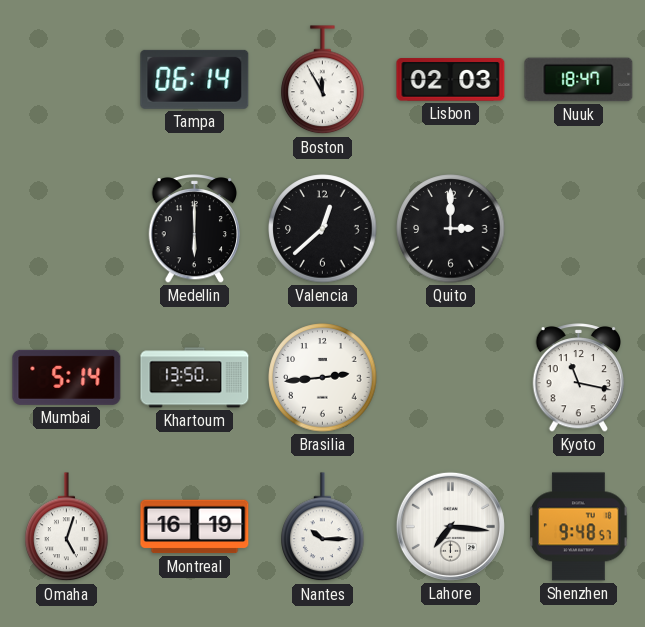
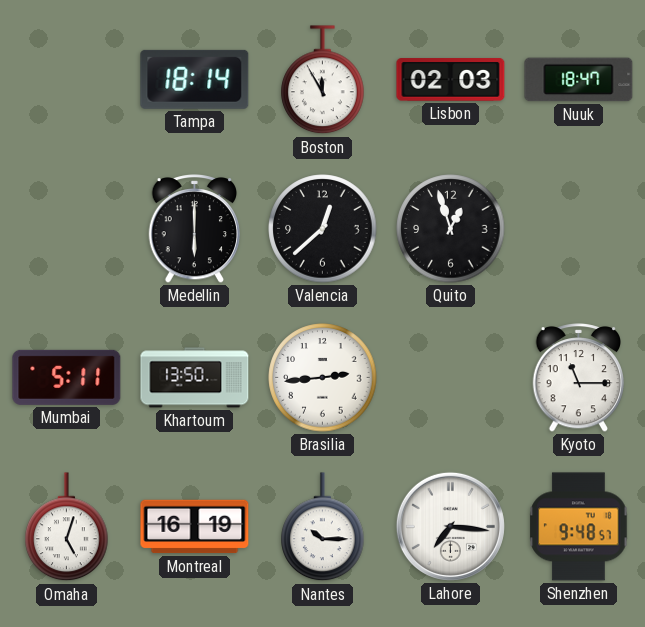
Tampa: 06:14 -> 18:14
Quito: 3:00 -> 12:57
Mumbai: 5:14 -> 5:11
Kyoto: 11:17 -> 11:15
